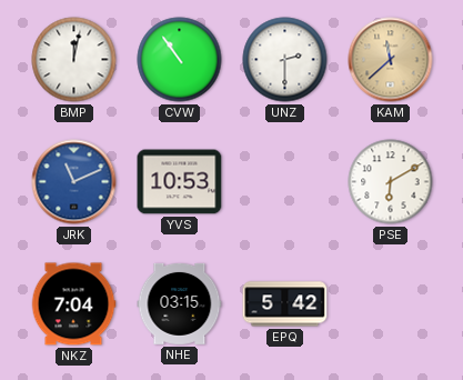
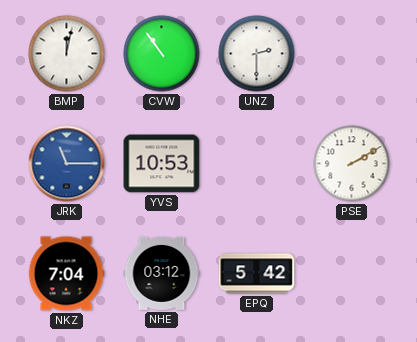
KAM: 11:38 -> none
JRK: 11:11 -> 11:15
PSE: 6:10 -> 2:10
NHE: 03:15 -> 03:12
